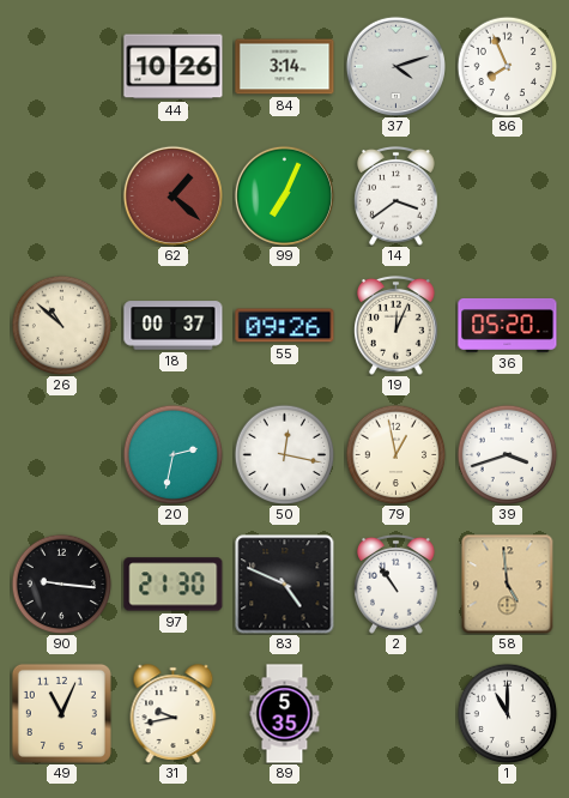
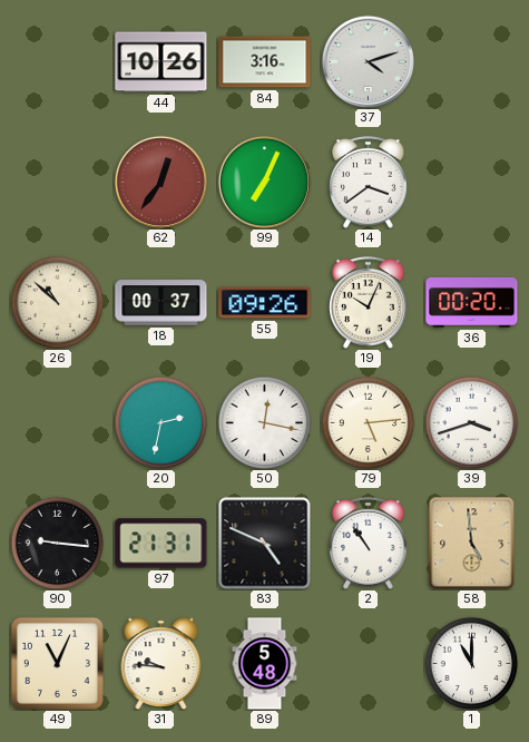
84: 3:14 -> 3:16
86: 7:56 -> none
62: 1:22 -> 12:36
19: 12:04 -> 10:04
36: 05:20 -> 00:20
79: 12:58 -> 5:14
97: 21:30 -> 21:31
31: 9:43 -> 9:46
89: 5:35 -> 5:48
